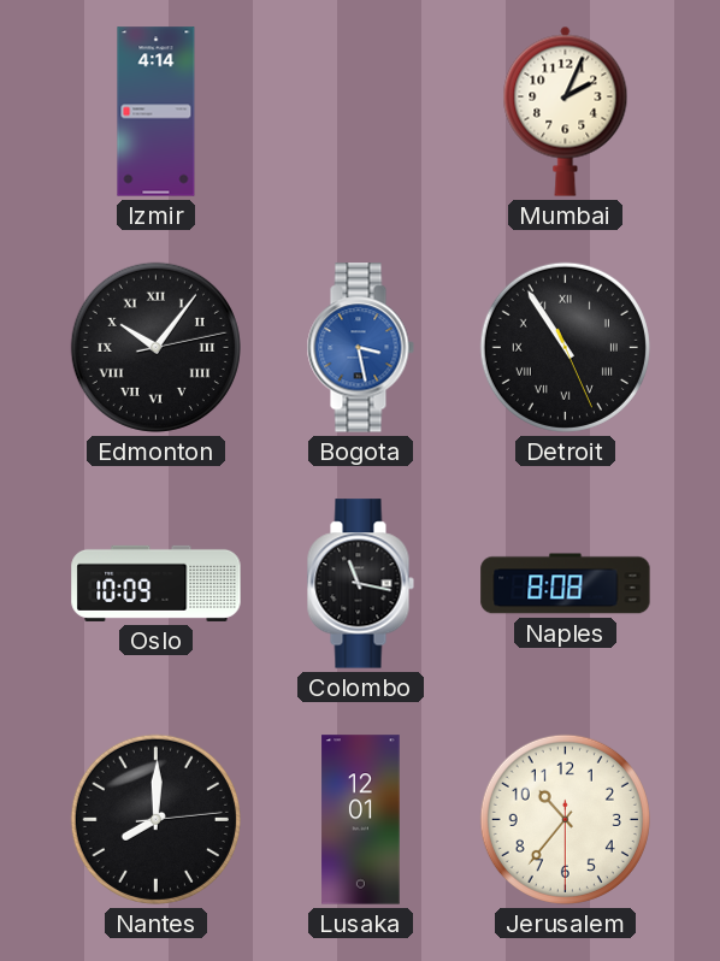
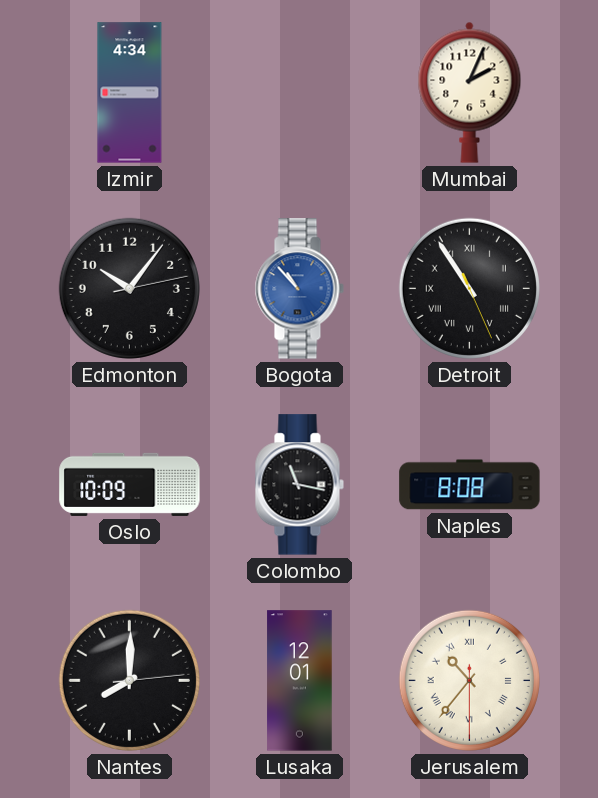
Izmir: 4:14 -> 4:34
Edmonton numerals: Roman -> Arabic
Bogota: 3:28 -> 10:53
Jerusalem numerals: Arabic -> Roman
